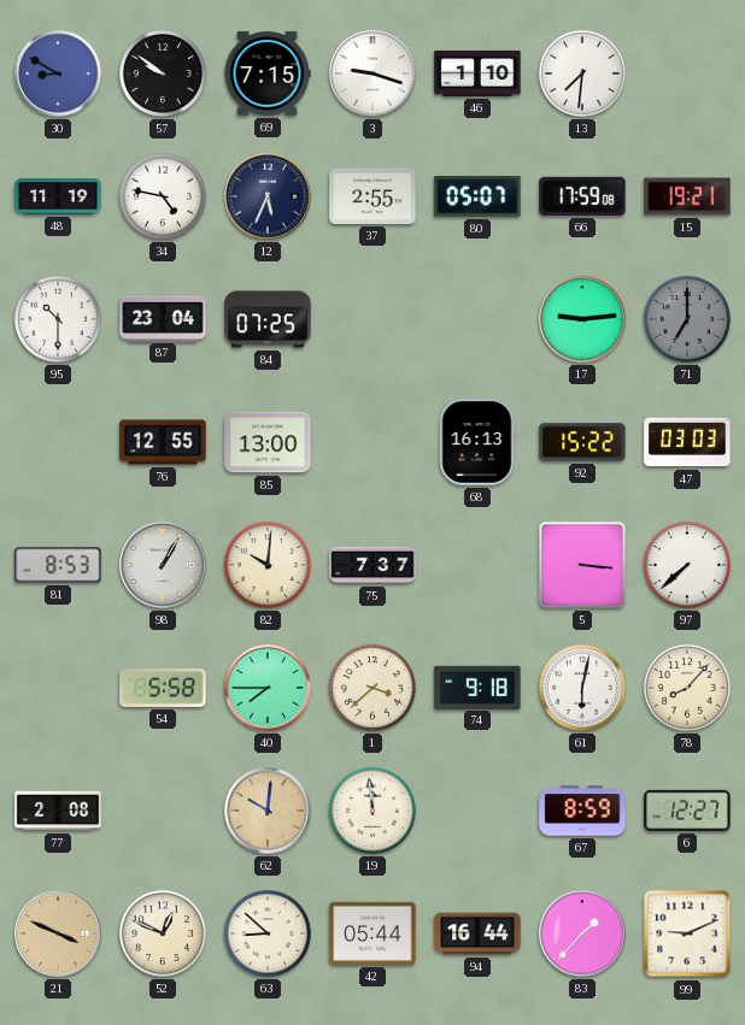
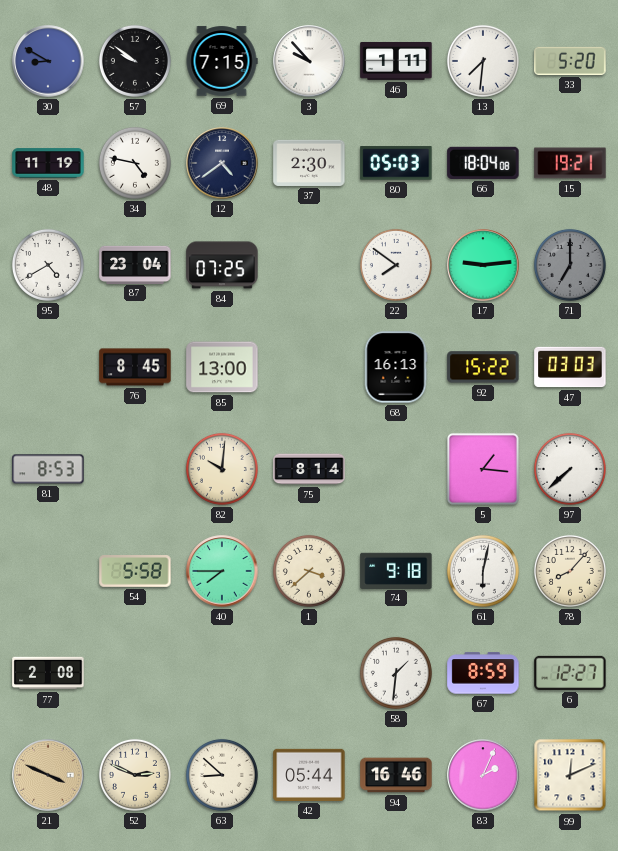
3: 9:18 -> 9:53
46: 1:10 -> 1:11
33: none -> 5:20
12: 5:34 -> 4:39
37: 2:55 -> 2:30
80: 05:07 -> 05:03
66: 17:59 -> 18:04
95: 10:30 -> 4:40
22: none -> 7:51
76: 12:55 -> 8:45
98: 1:05 -> none
75: 7:37 -> 8:14
5: 3:16 -> 1:16
62: 10:01 -> none
19: 11:59 -> none
58: none -> 1:31
52: 12:49 -> 2:49
94: 16:44 -> 16:46
83: 1:37 -> 2:04
99: 9:11 -> 12:11
